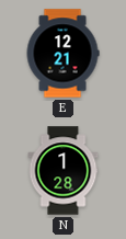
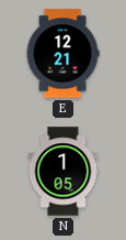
N: 1:28 -> 1:05
